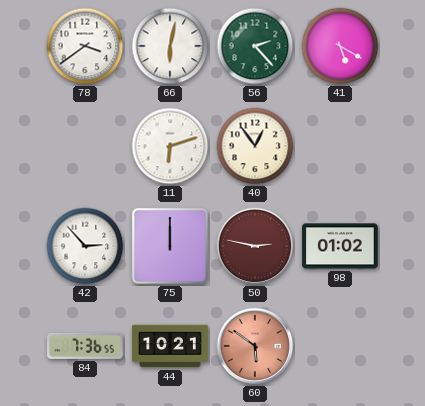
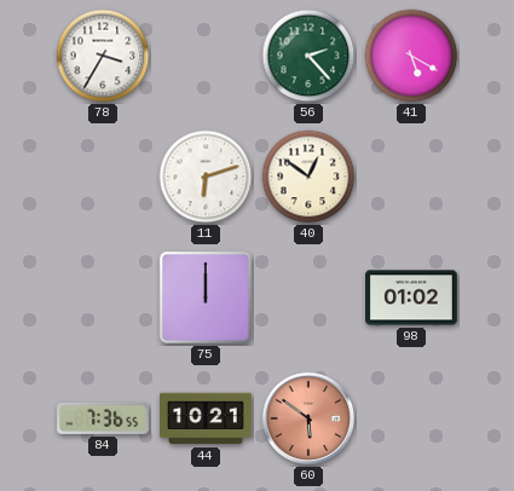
78: 3:39 -> 3:35
66: 6:02 -> none
40: 12:54 -> 12:51
42: 2:53 -> none
50: 2:47 -> none
